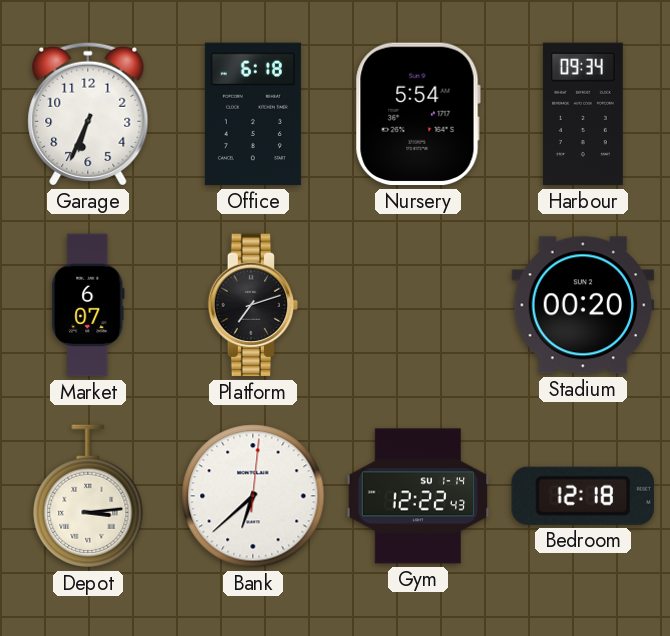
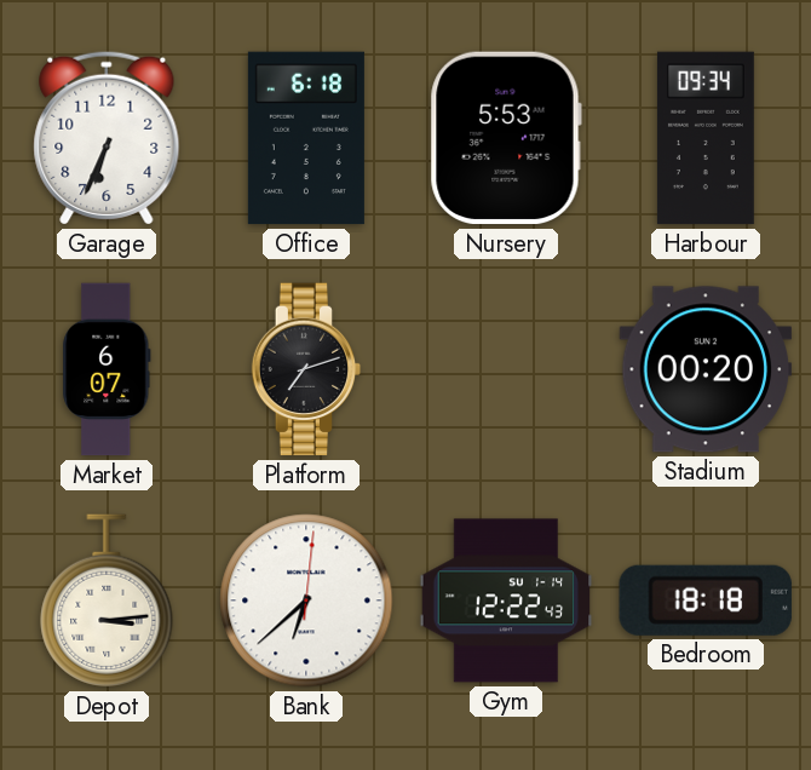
Nursery: 5:54 -> 5:53
Bedroom: 12:18 -> 18:18
